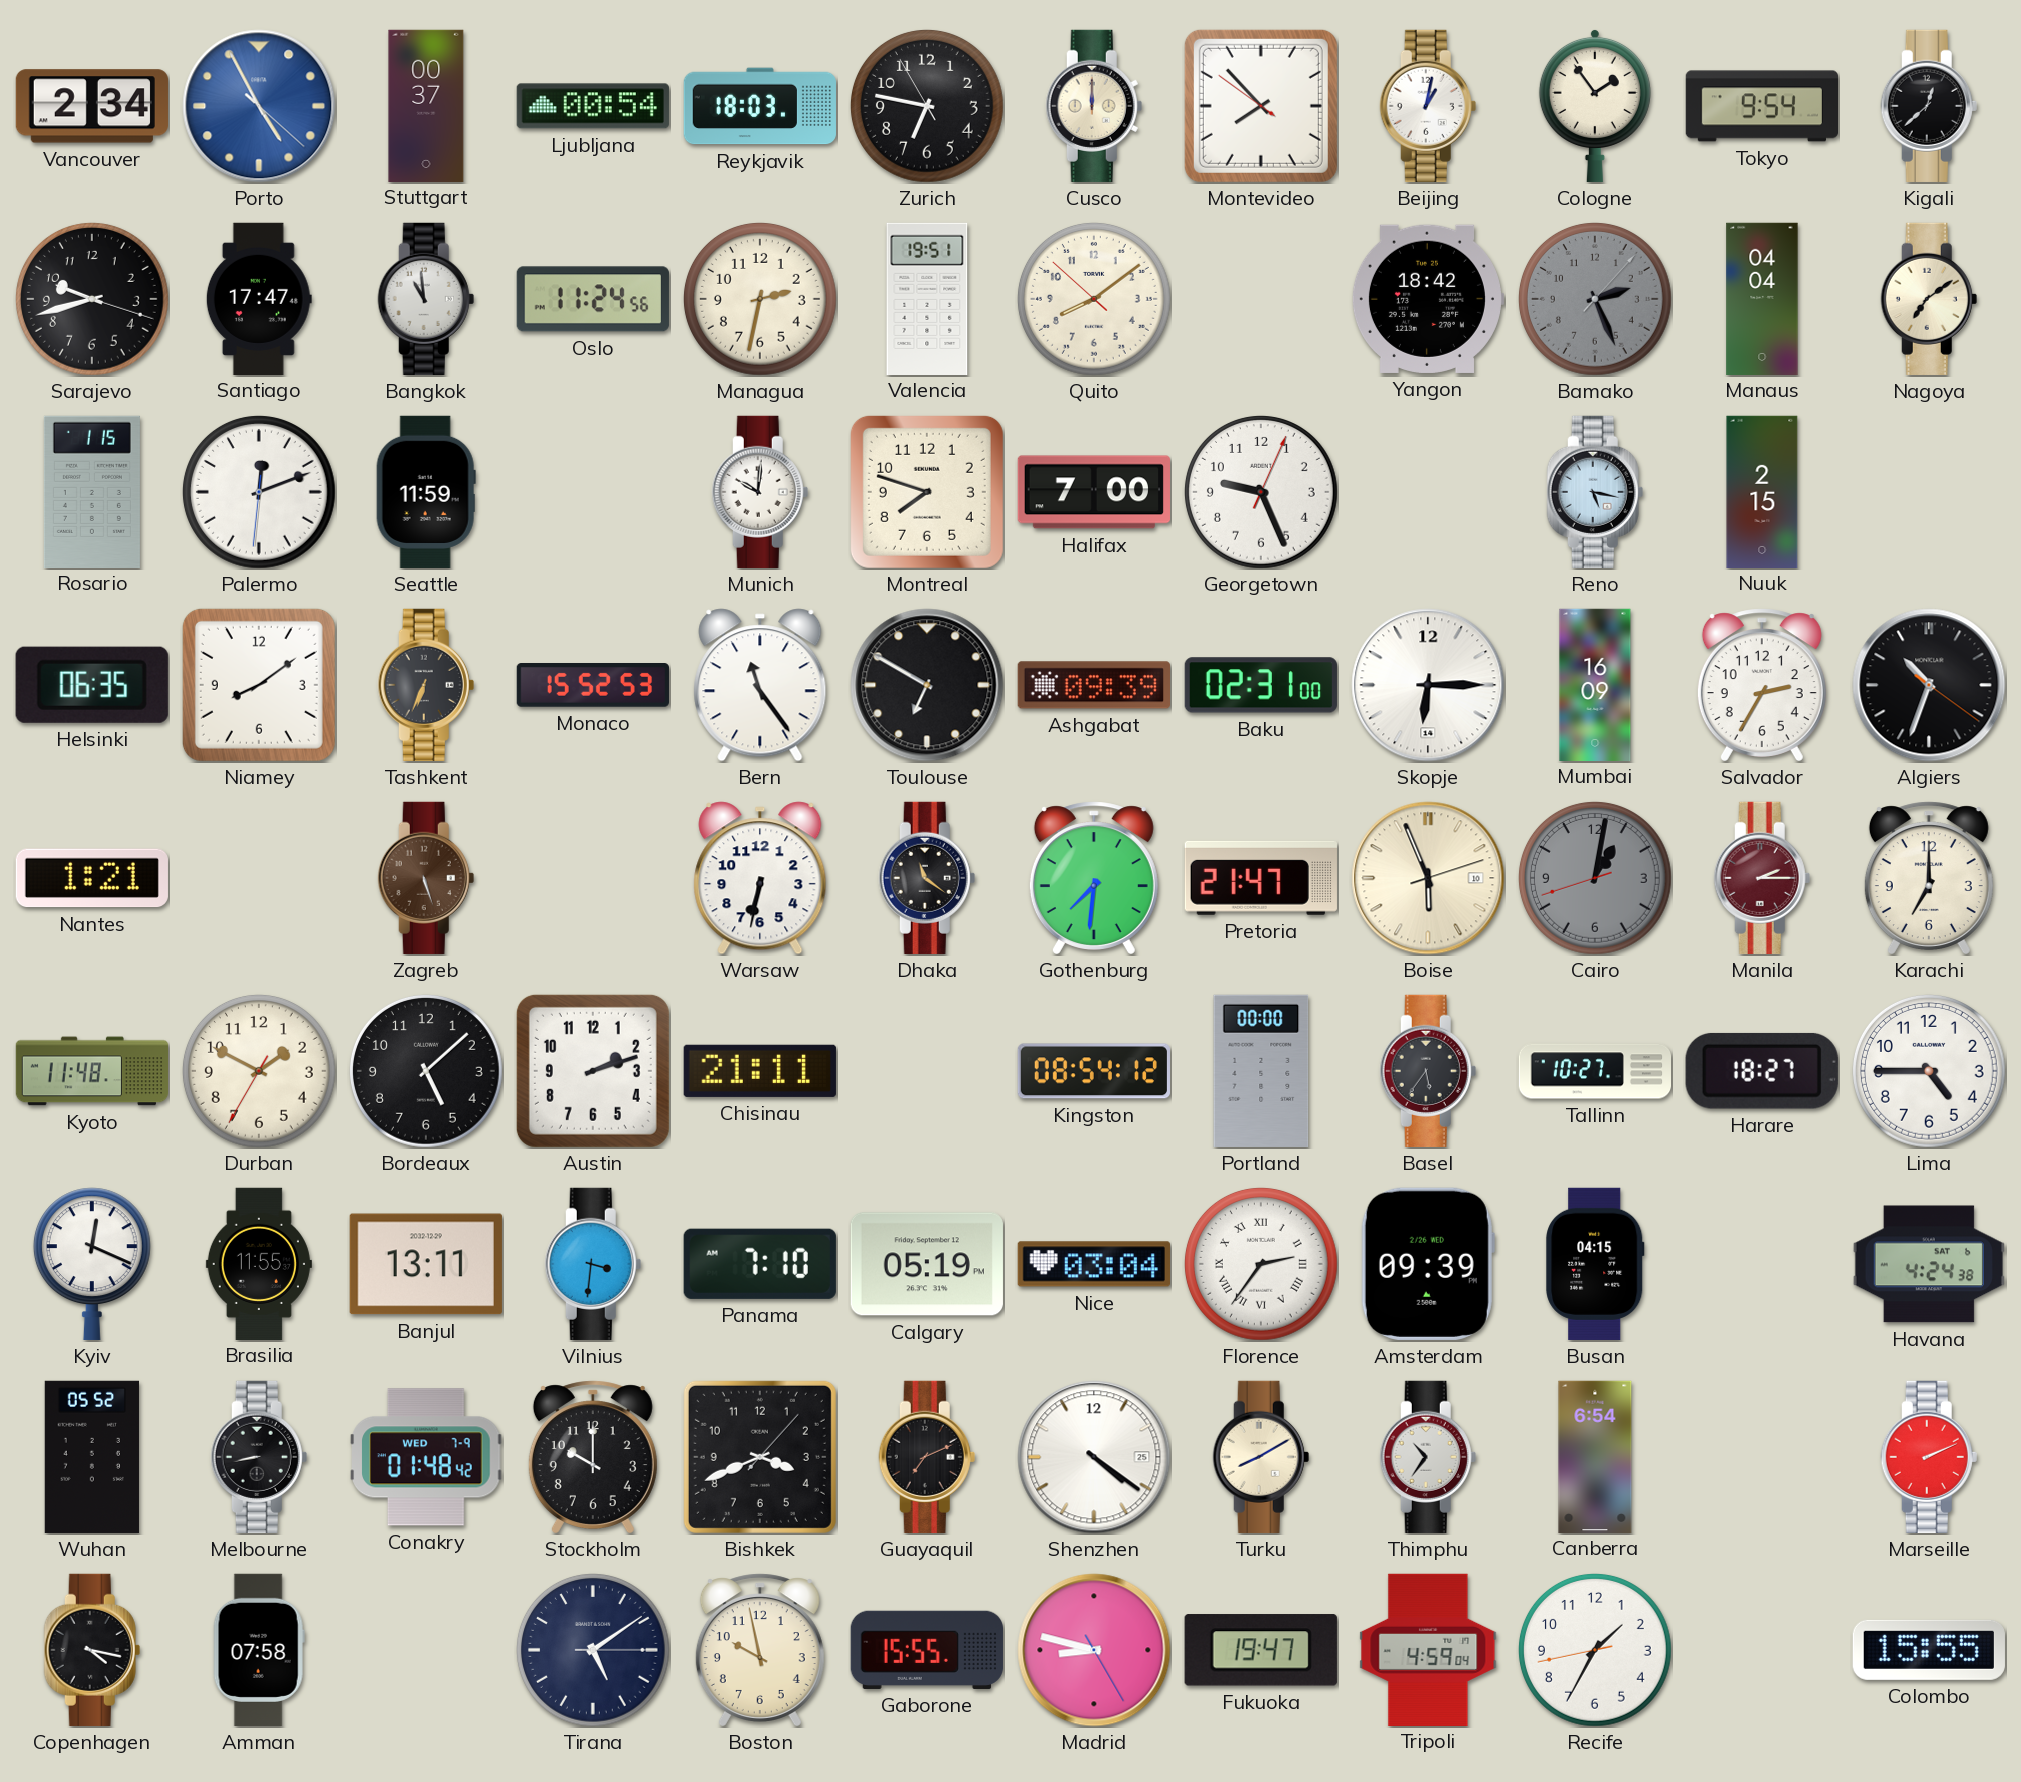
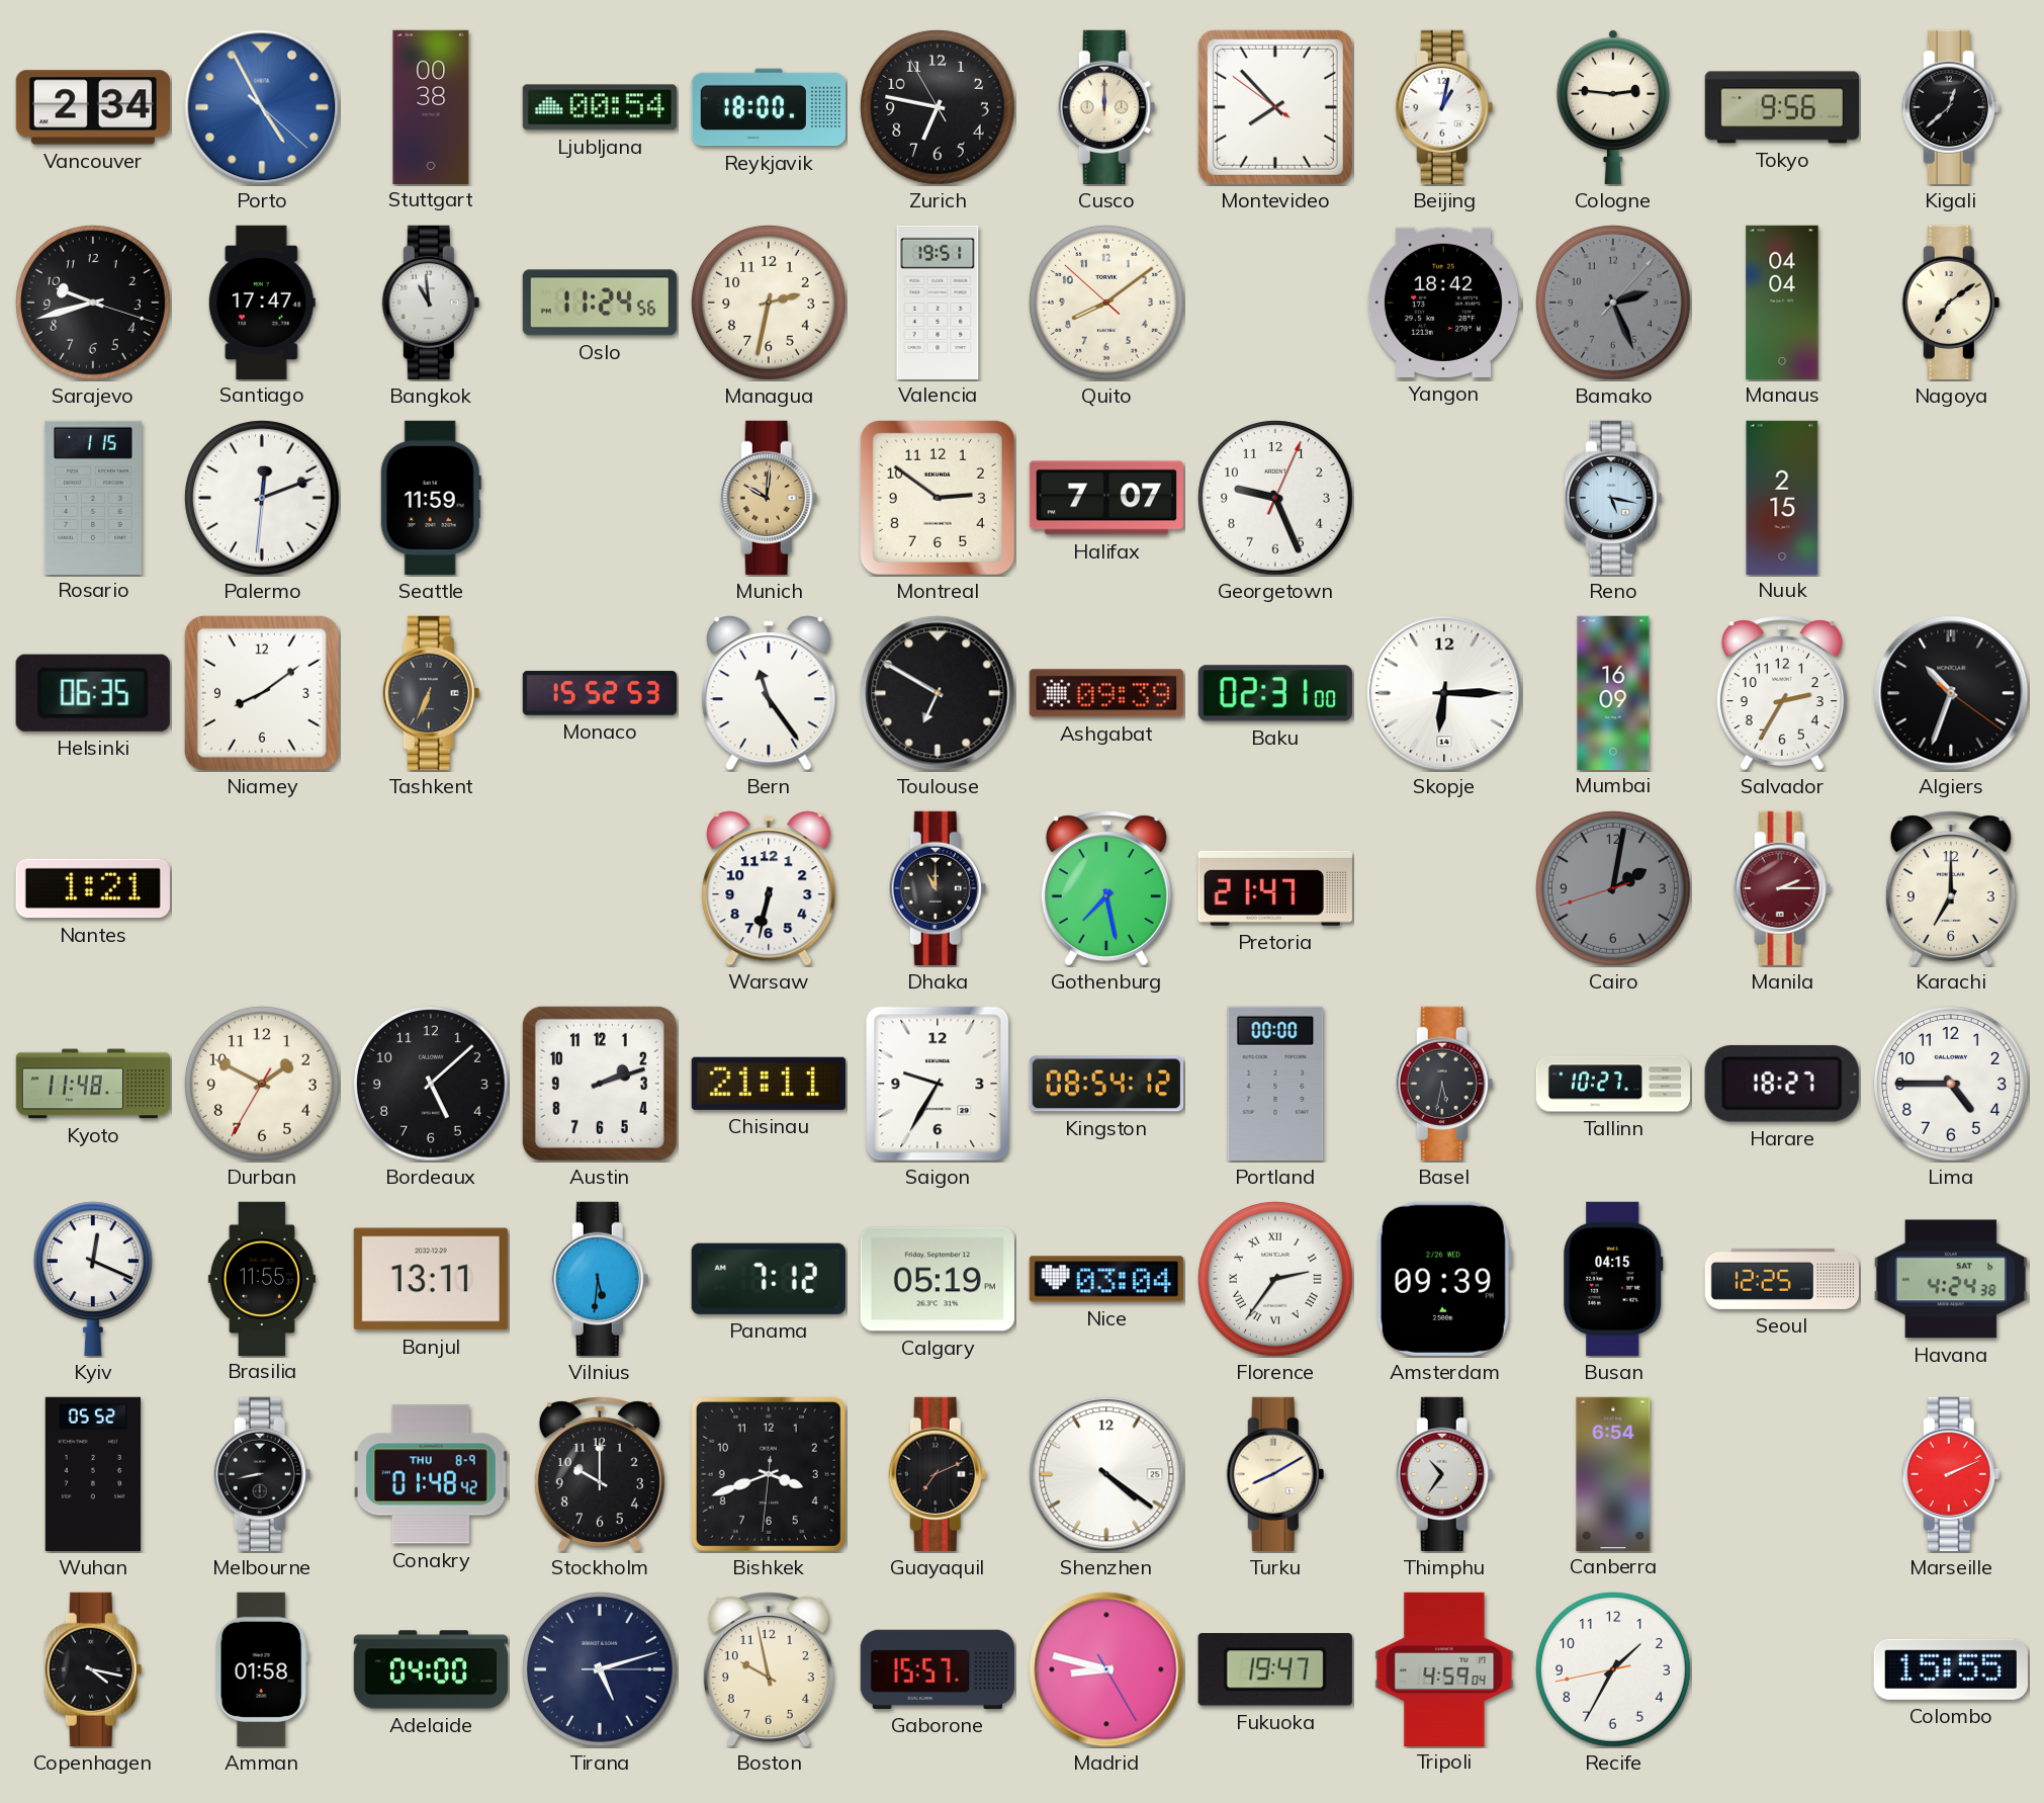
Stuttgart: 00:37 -> 00:38
Reykjavik: 18:03 -> 18:00
Cologne: 1:54 -> 2:46
Tokyo: 9:54 -> 9:56
Munich dial: white -> champagne
Montreal: 7:48 -> 2:51
Halifax: 7:00 -> 7:07
Zagreb: 5:27 -> none
Dhaka: 11:21 -> 11:00
Gothenburg: 7:31 -> 7:28
Boise: 5:56 -> none
Cairo: 1:01 -> 2:01
Saigon: none -> 9:35
Basel: 5:36 -> 5:32
Vilnius: 3:31 -> 5:31
Panama: 7:10 -> 7:12
Seoul: none -> 12:25
Conakry date: WED 7-9 -> THU 8-9
Bishkek: 3:41:07 -> 3:41:31
Amman: 07:58 -> 01:58
Adelaide: none -> 04:00
Tirana: 5:09 -> 5:12
Gaborone: 15:55 -> 15:57
